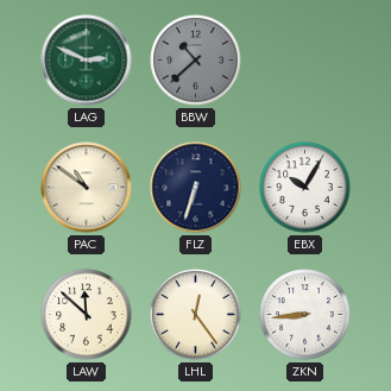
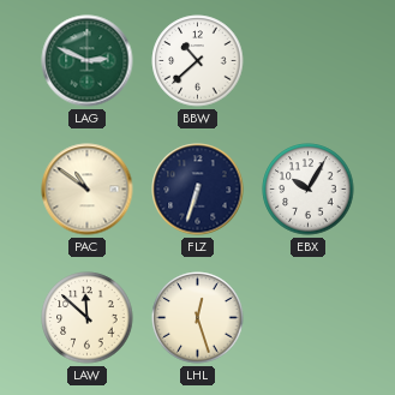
BBW dial: grey -> white
LHL: 12:24 -> 12:27
ZKN: 8:44 -> none
